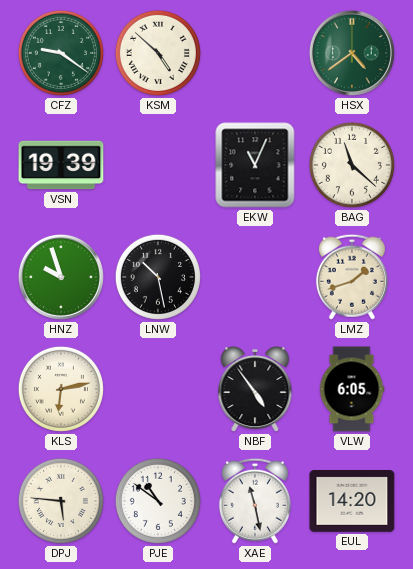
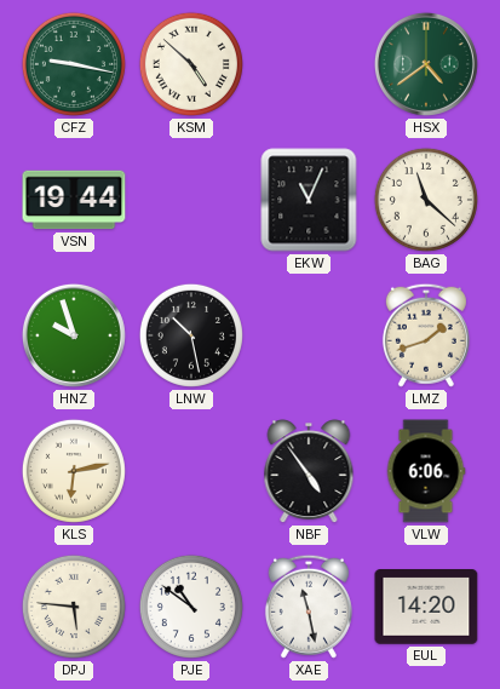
CFZ: 9:21 -> 9:17
VSN: 19:39 -> 19:44
VLW: 6:05 -> 6:06
